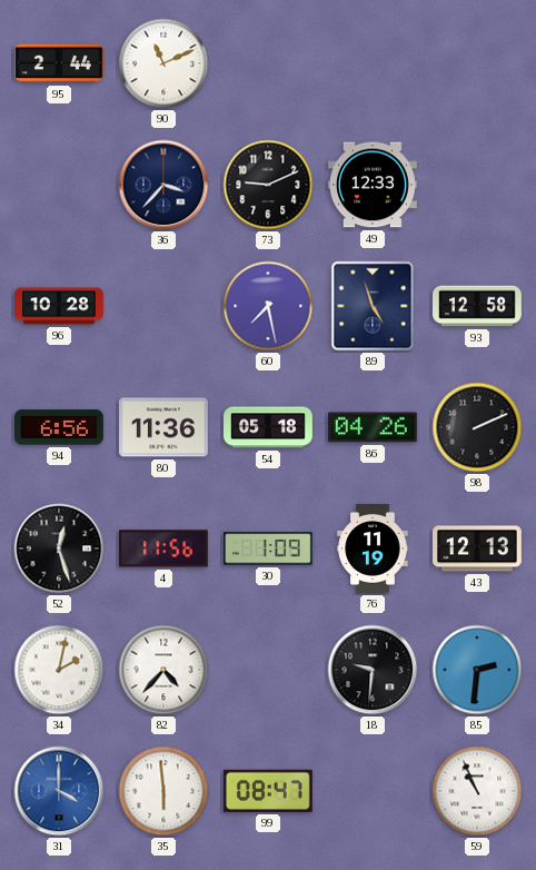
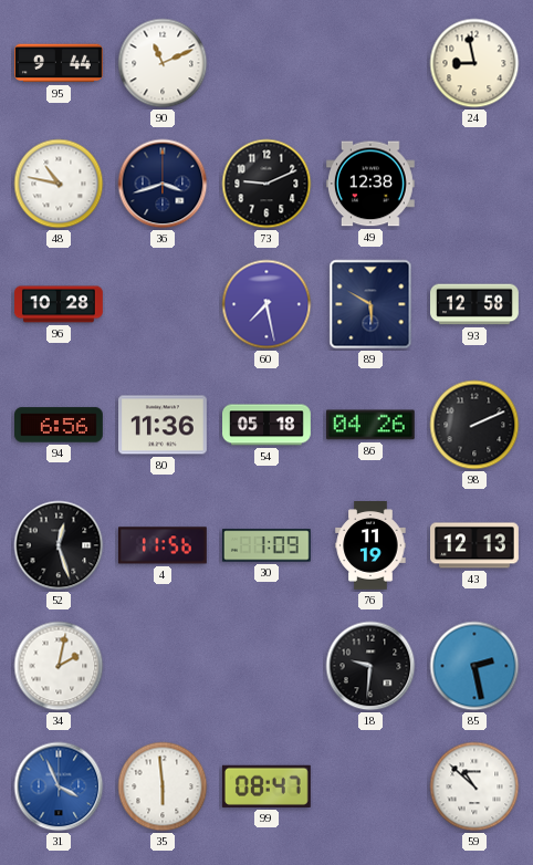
95: 2:44 -> 9:44
24: none -> 8:58
48: none -> 10:47
36: 3:37 -> 3:42
49: 12:33 -> 12:38
89: 4:57 -> 5:50
82: 4:37 -> none
85: 2:31 -> 2:28
31: 4:00 -> 3:56
59: 10:56 -> 10:52
